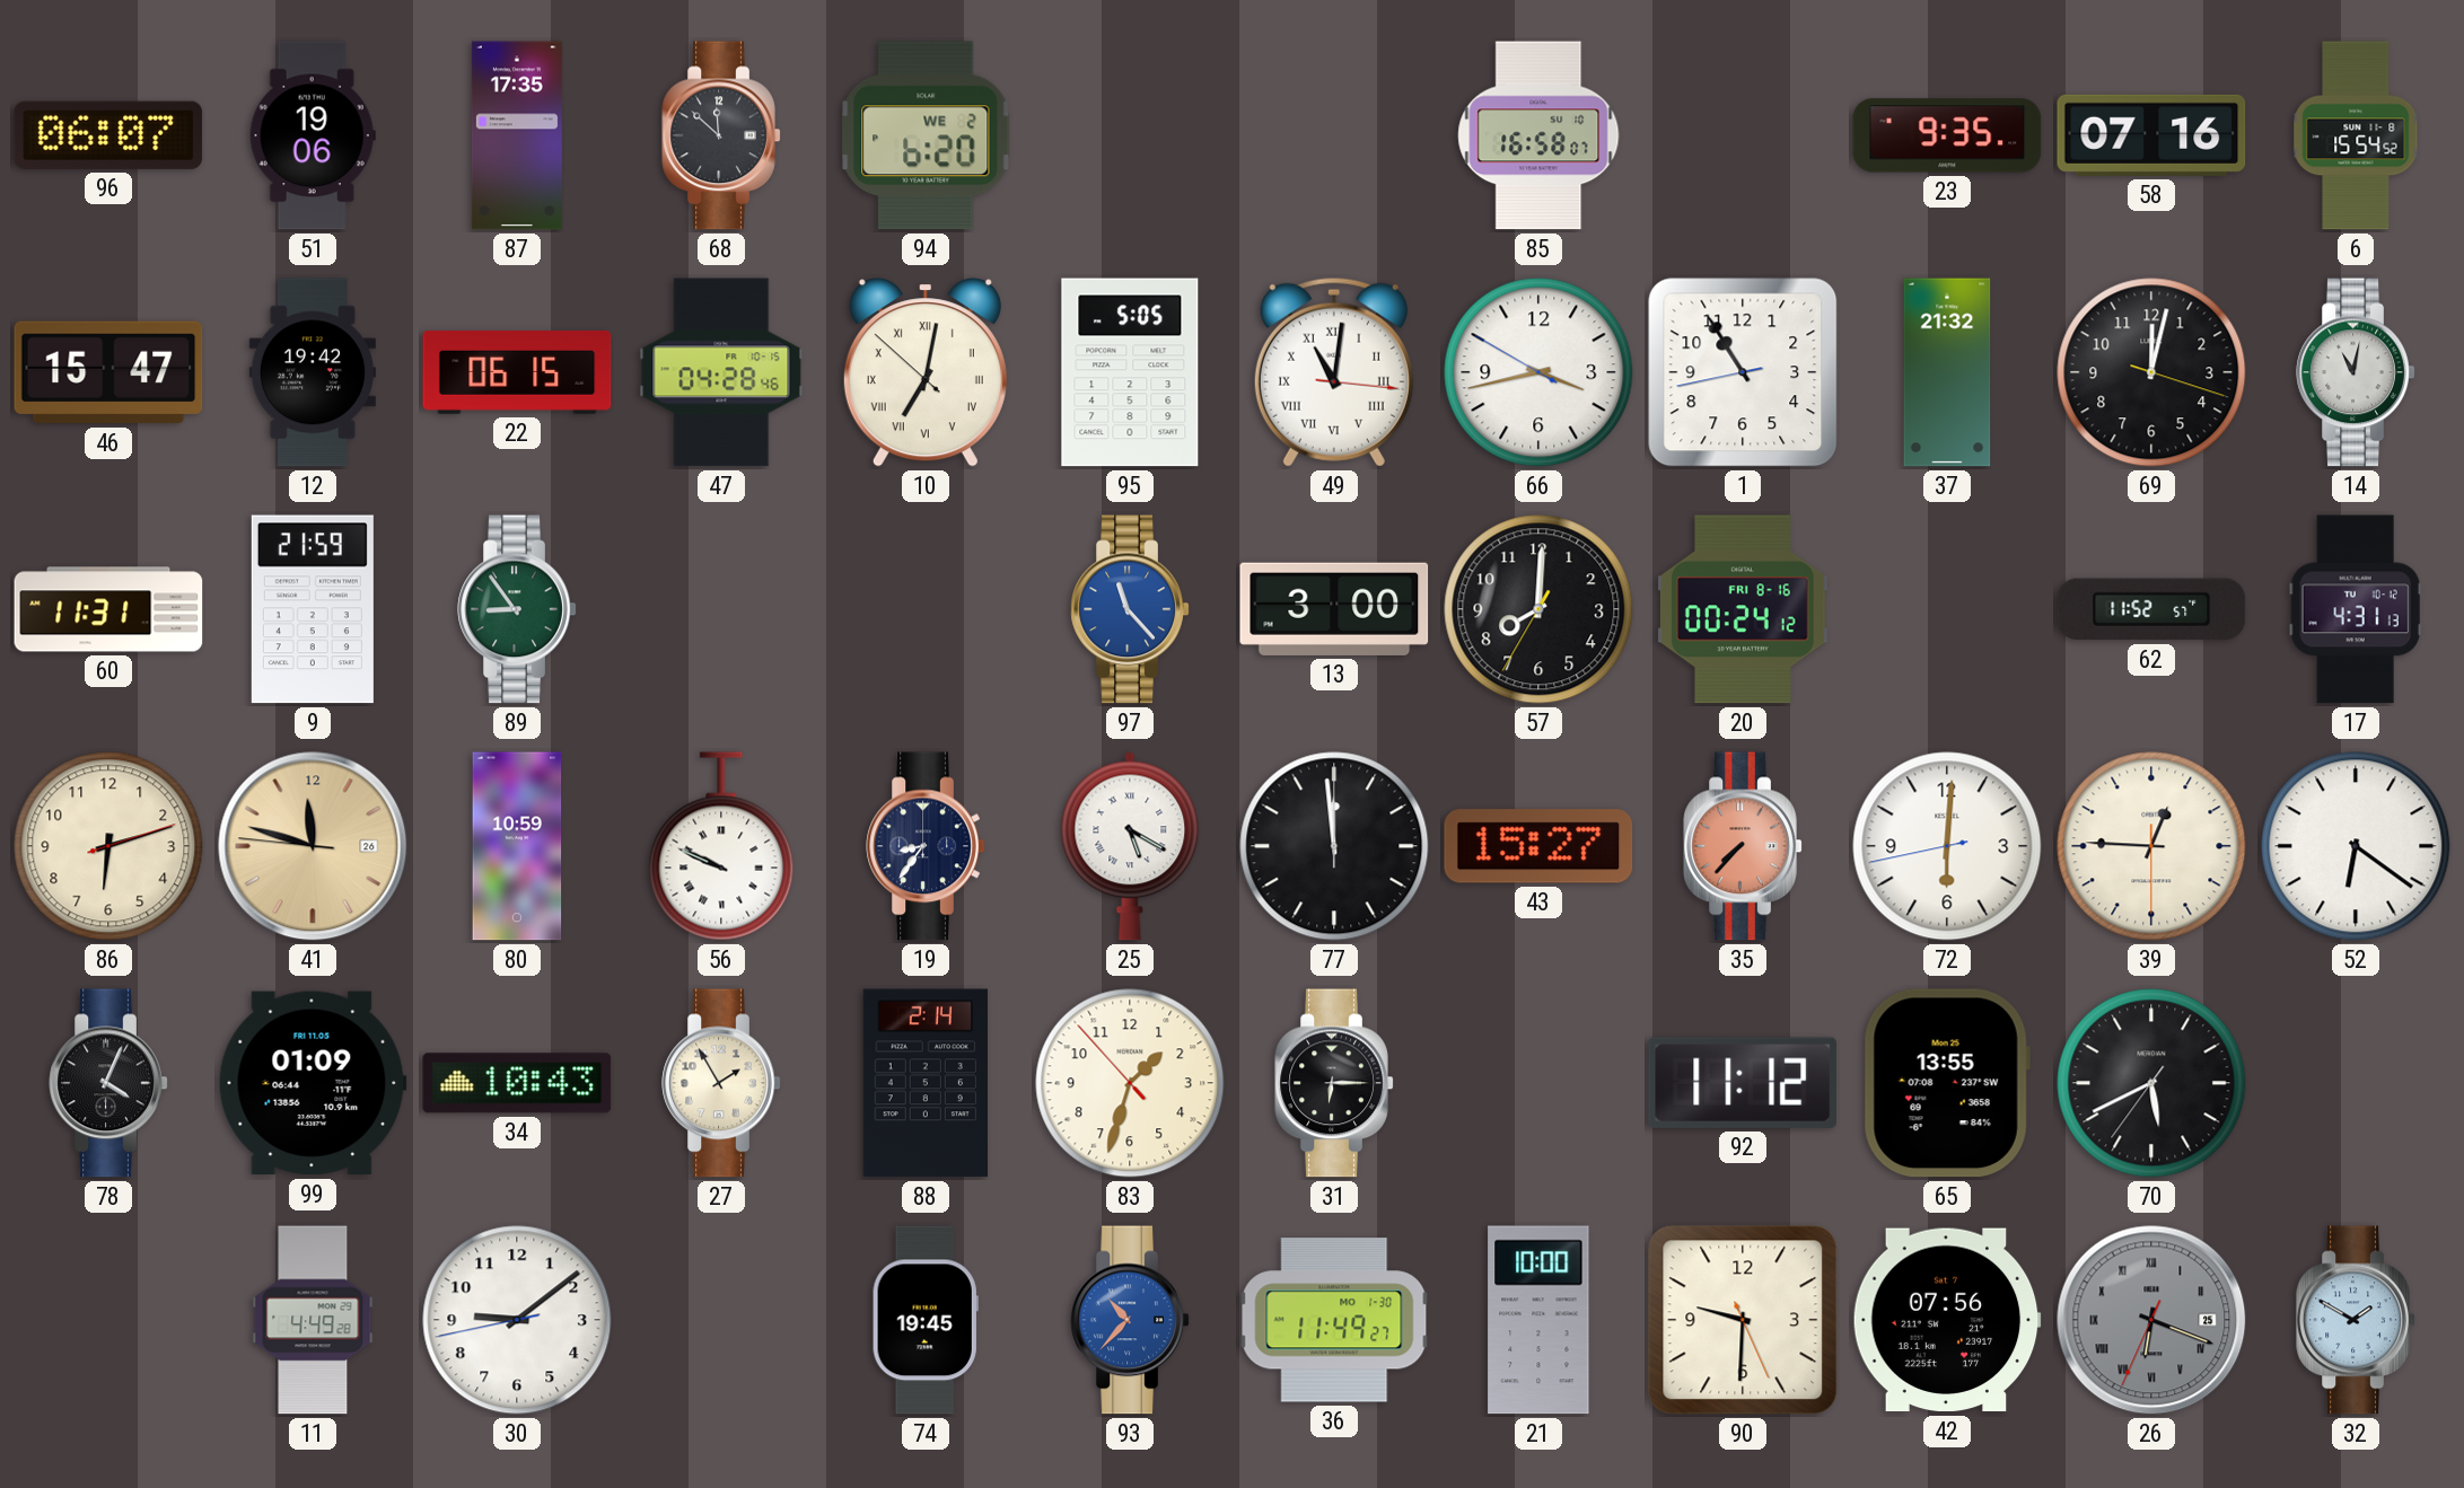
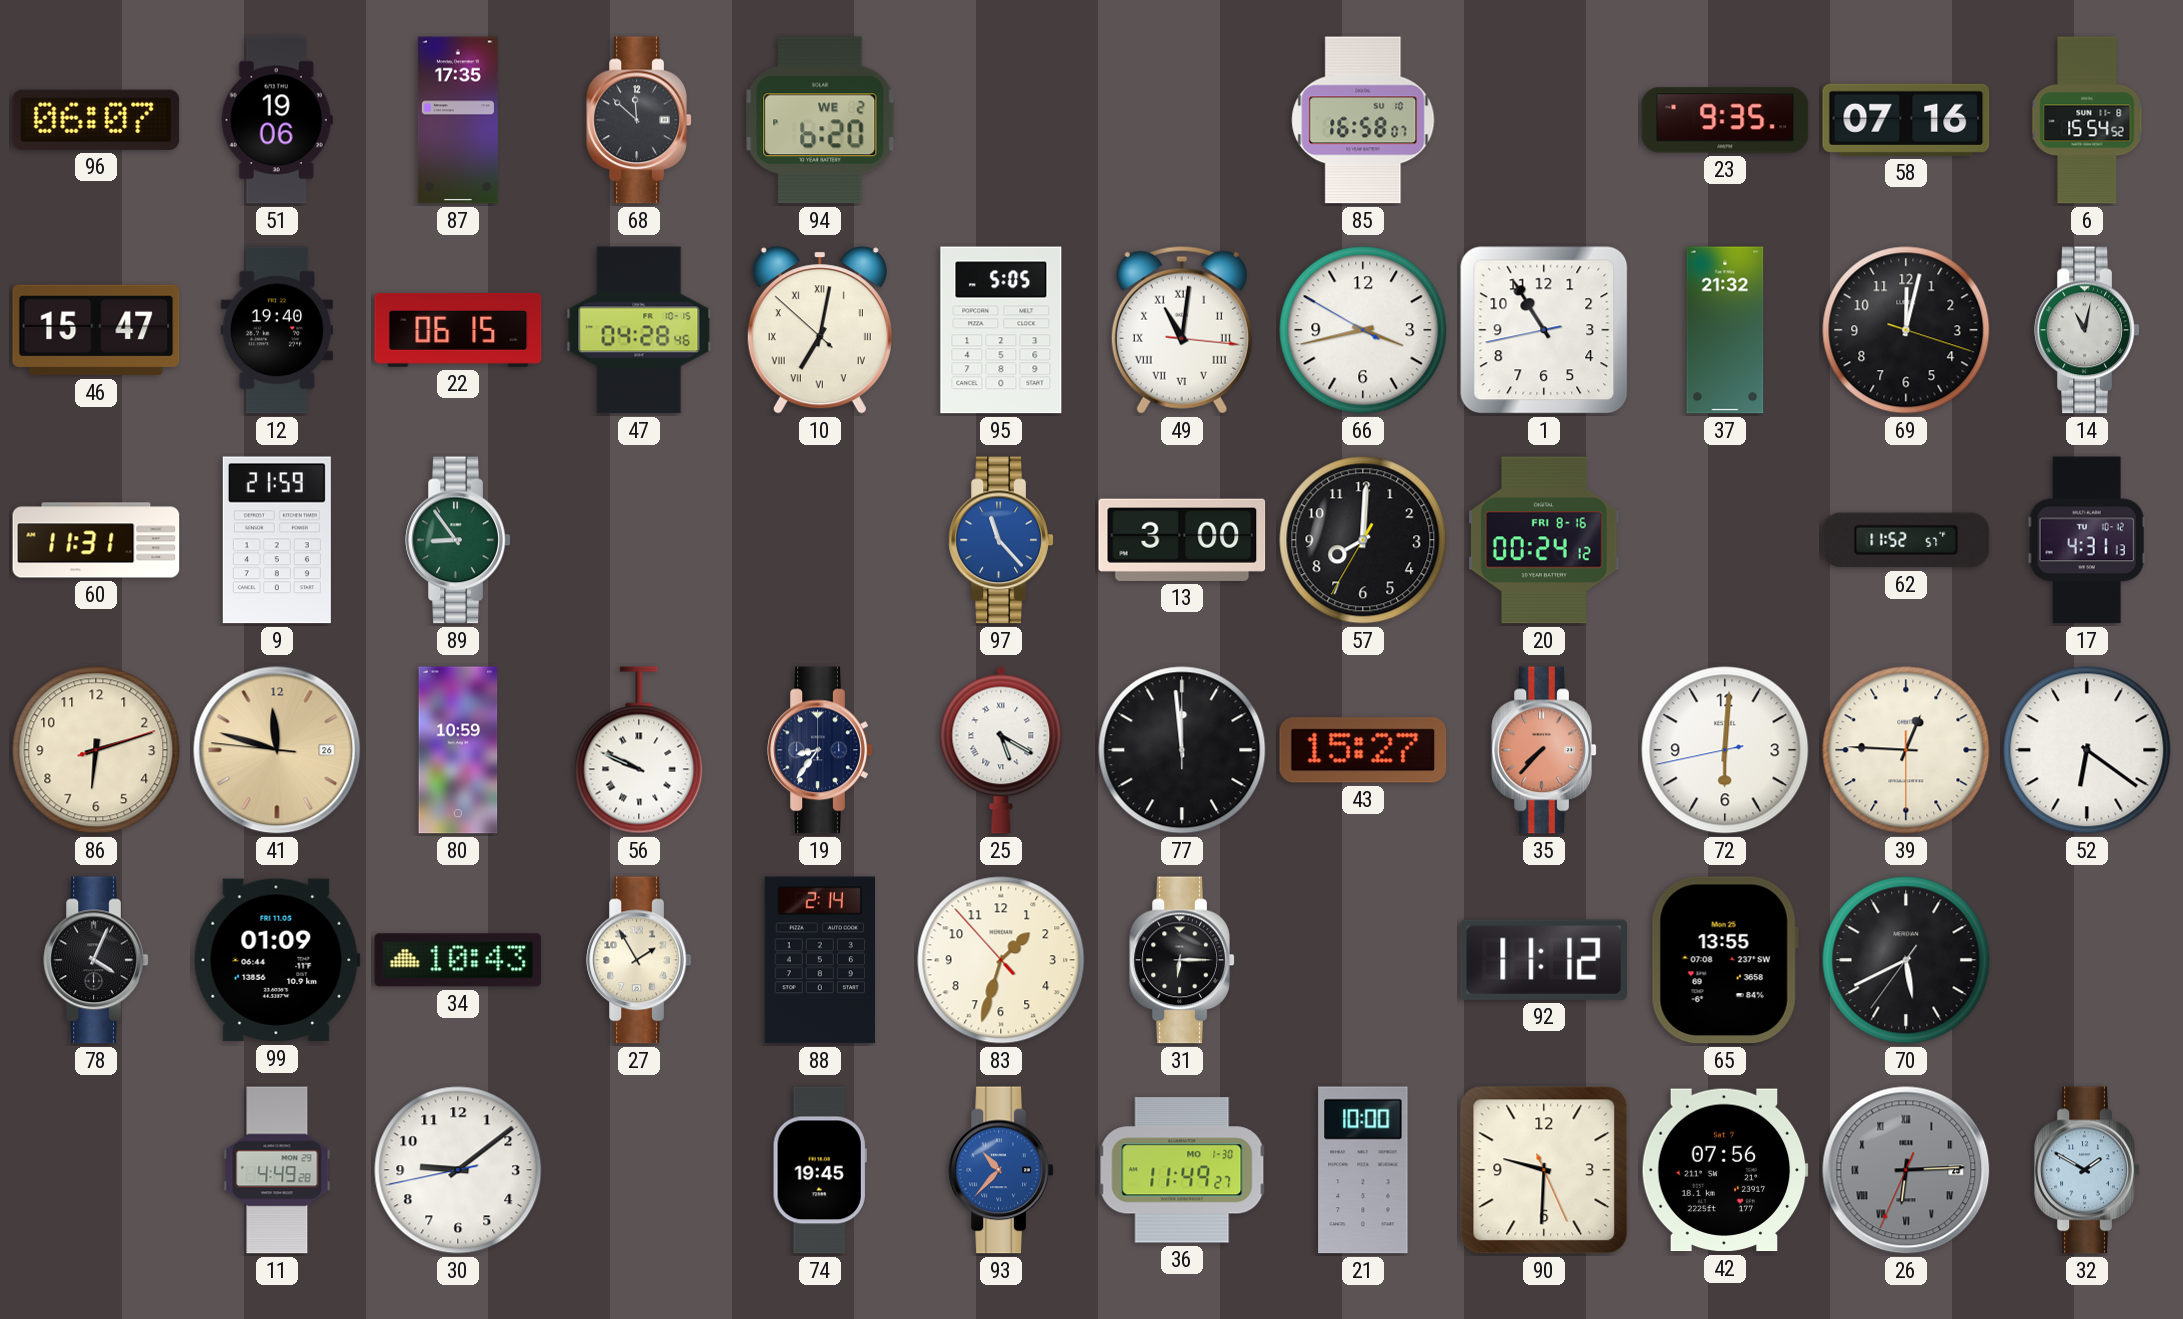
12: 19:42 -> 19:40
26: 6:18 -> 6:14
